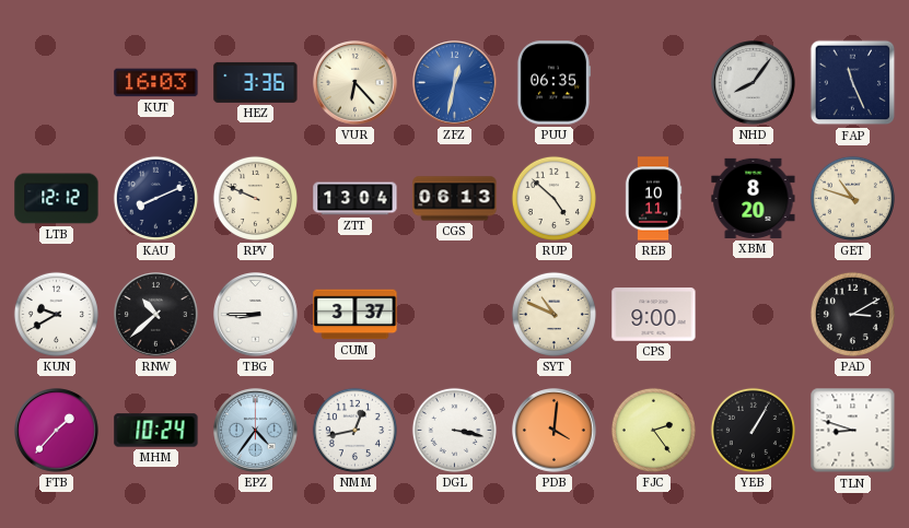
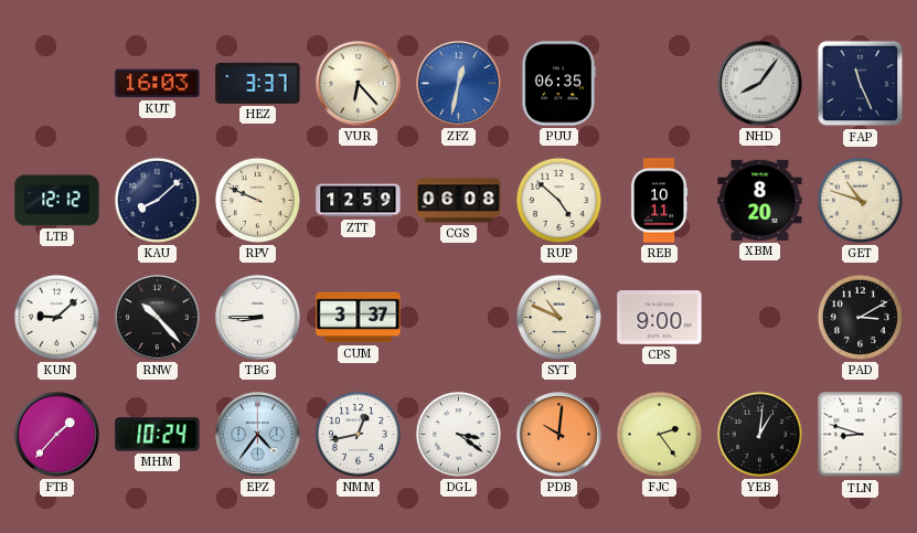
HEZ: 3:36 -> 3:37
KAU: 8:11 -> 8:08
ZTT: 13:04 -> 12:59
CGS: 06:13 -> 06:08
KUN: 9:40 -> 9:08
RNW: 10:38 -> 10:23
DGL: 3:17 -> 3:21
PDB: 4:01 -> 10:01
YEB: 1:05 -> 1:01
